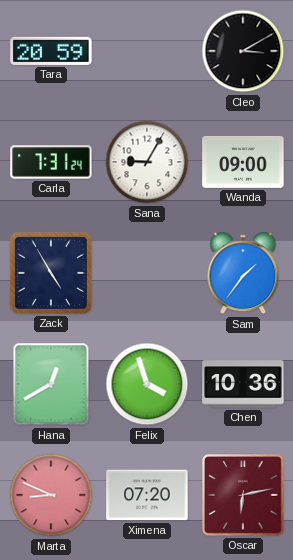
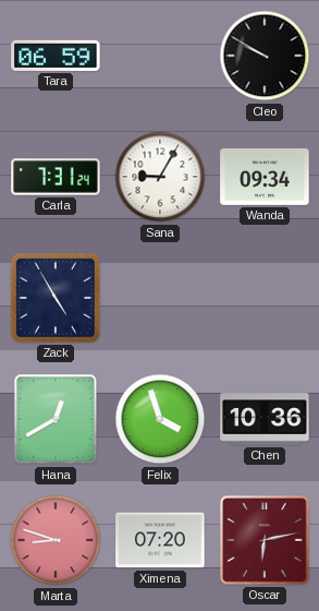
Tara: 20:59 -> 06:59
Cleo: 3:10 -> 9:50
Wanda: 09:00 -> 09:34
Sam: 1:36 -> none
Marta: 8:49 -> 8:48
